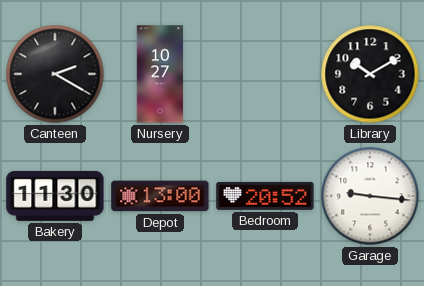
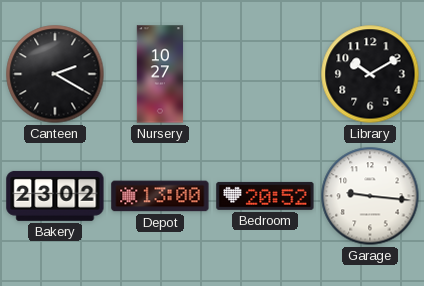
Bakery: 11:30 -> 23:02
